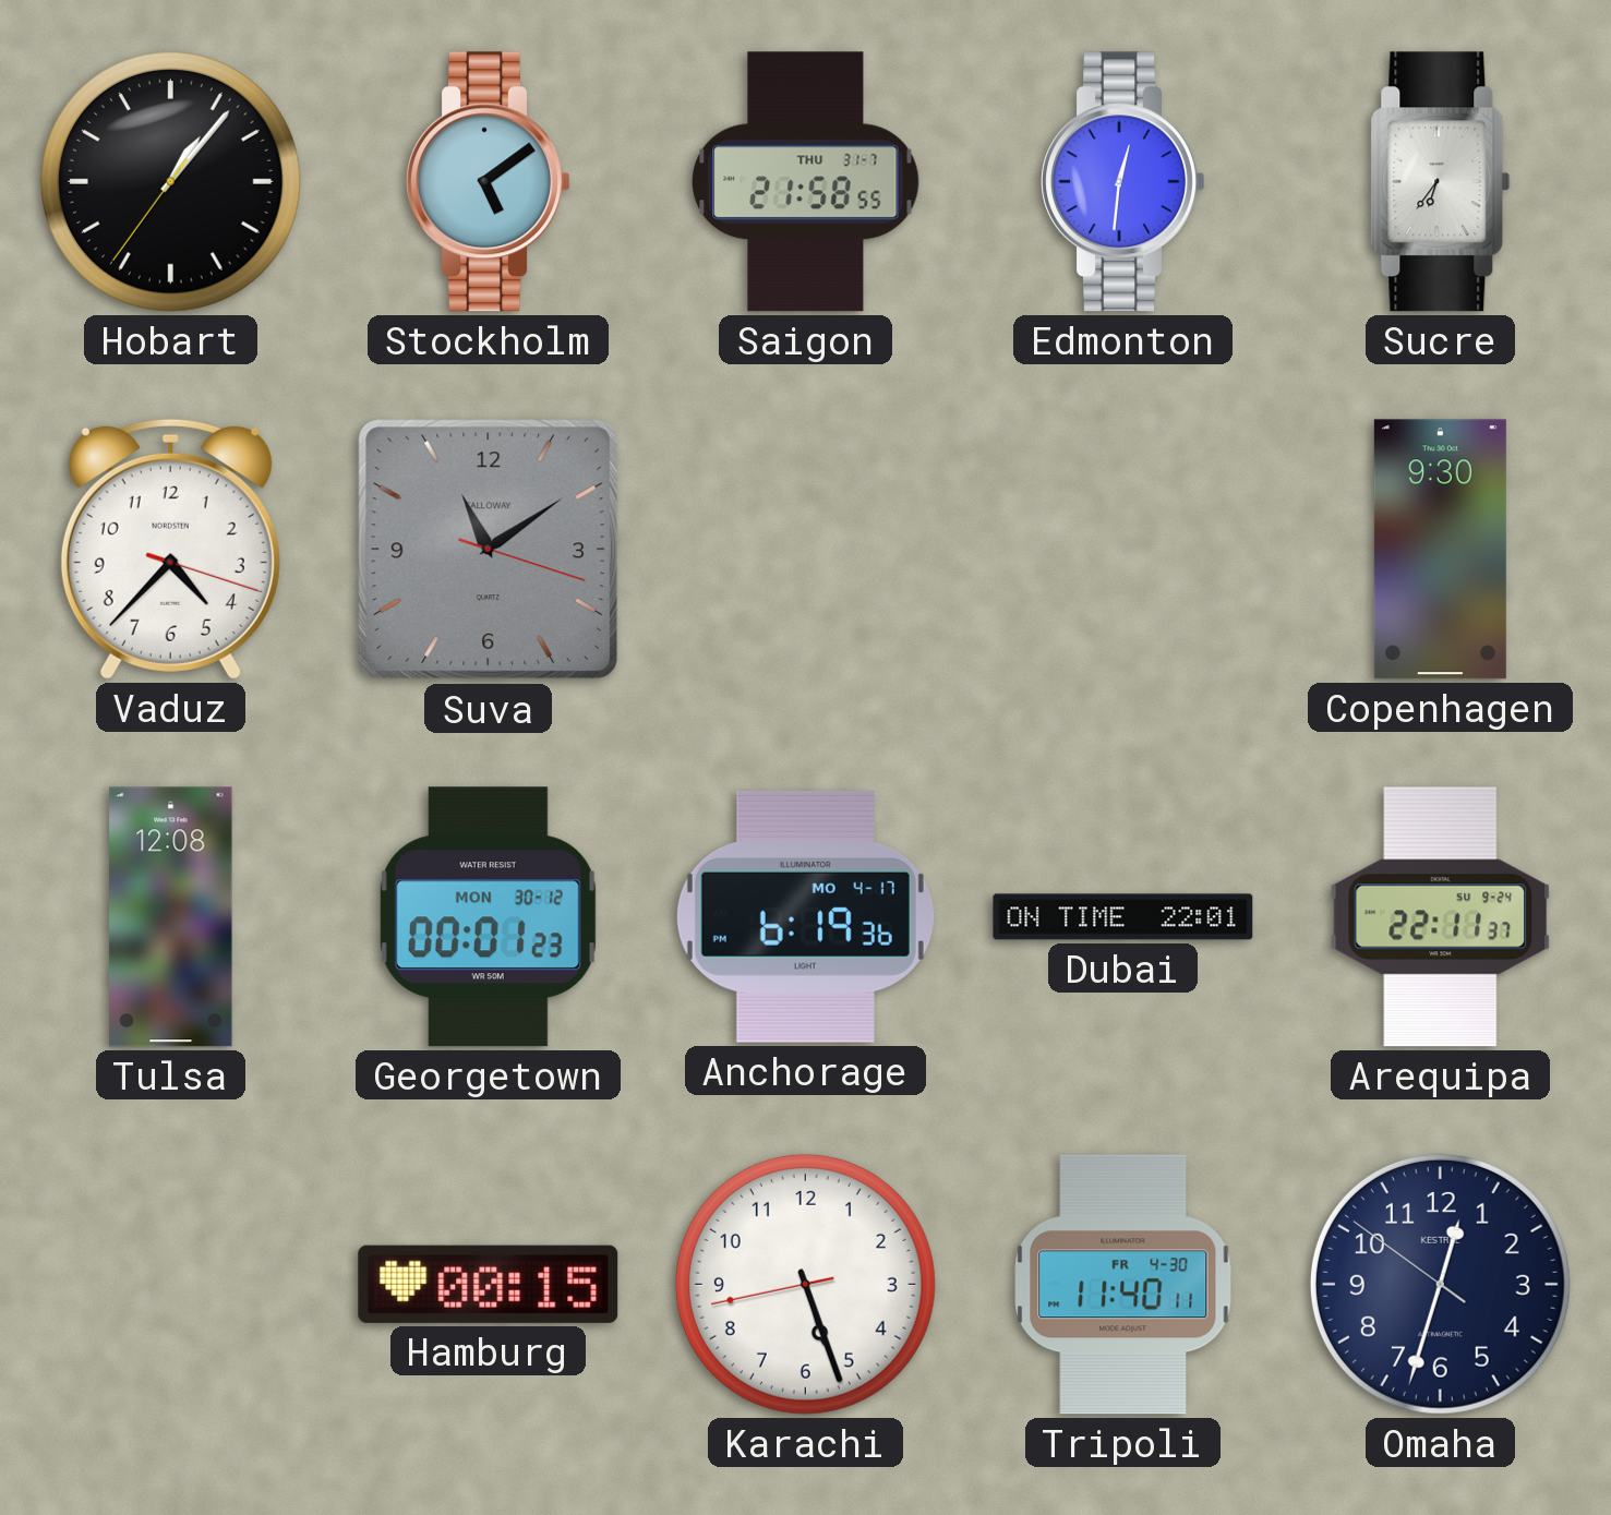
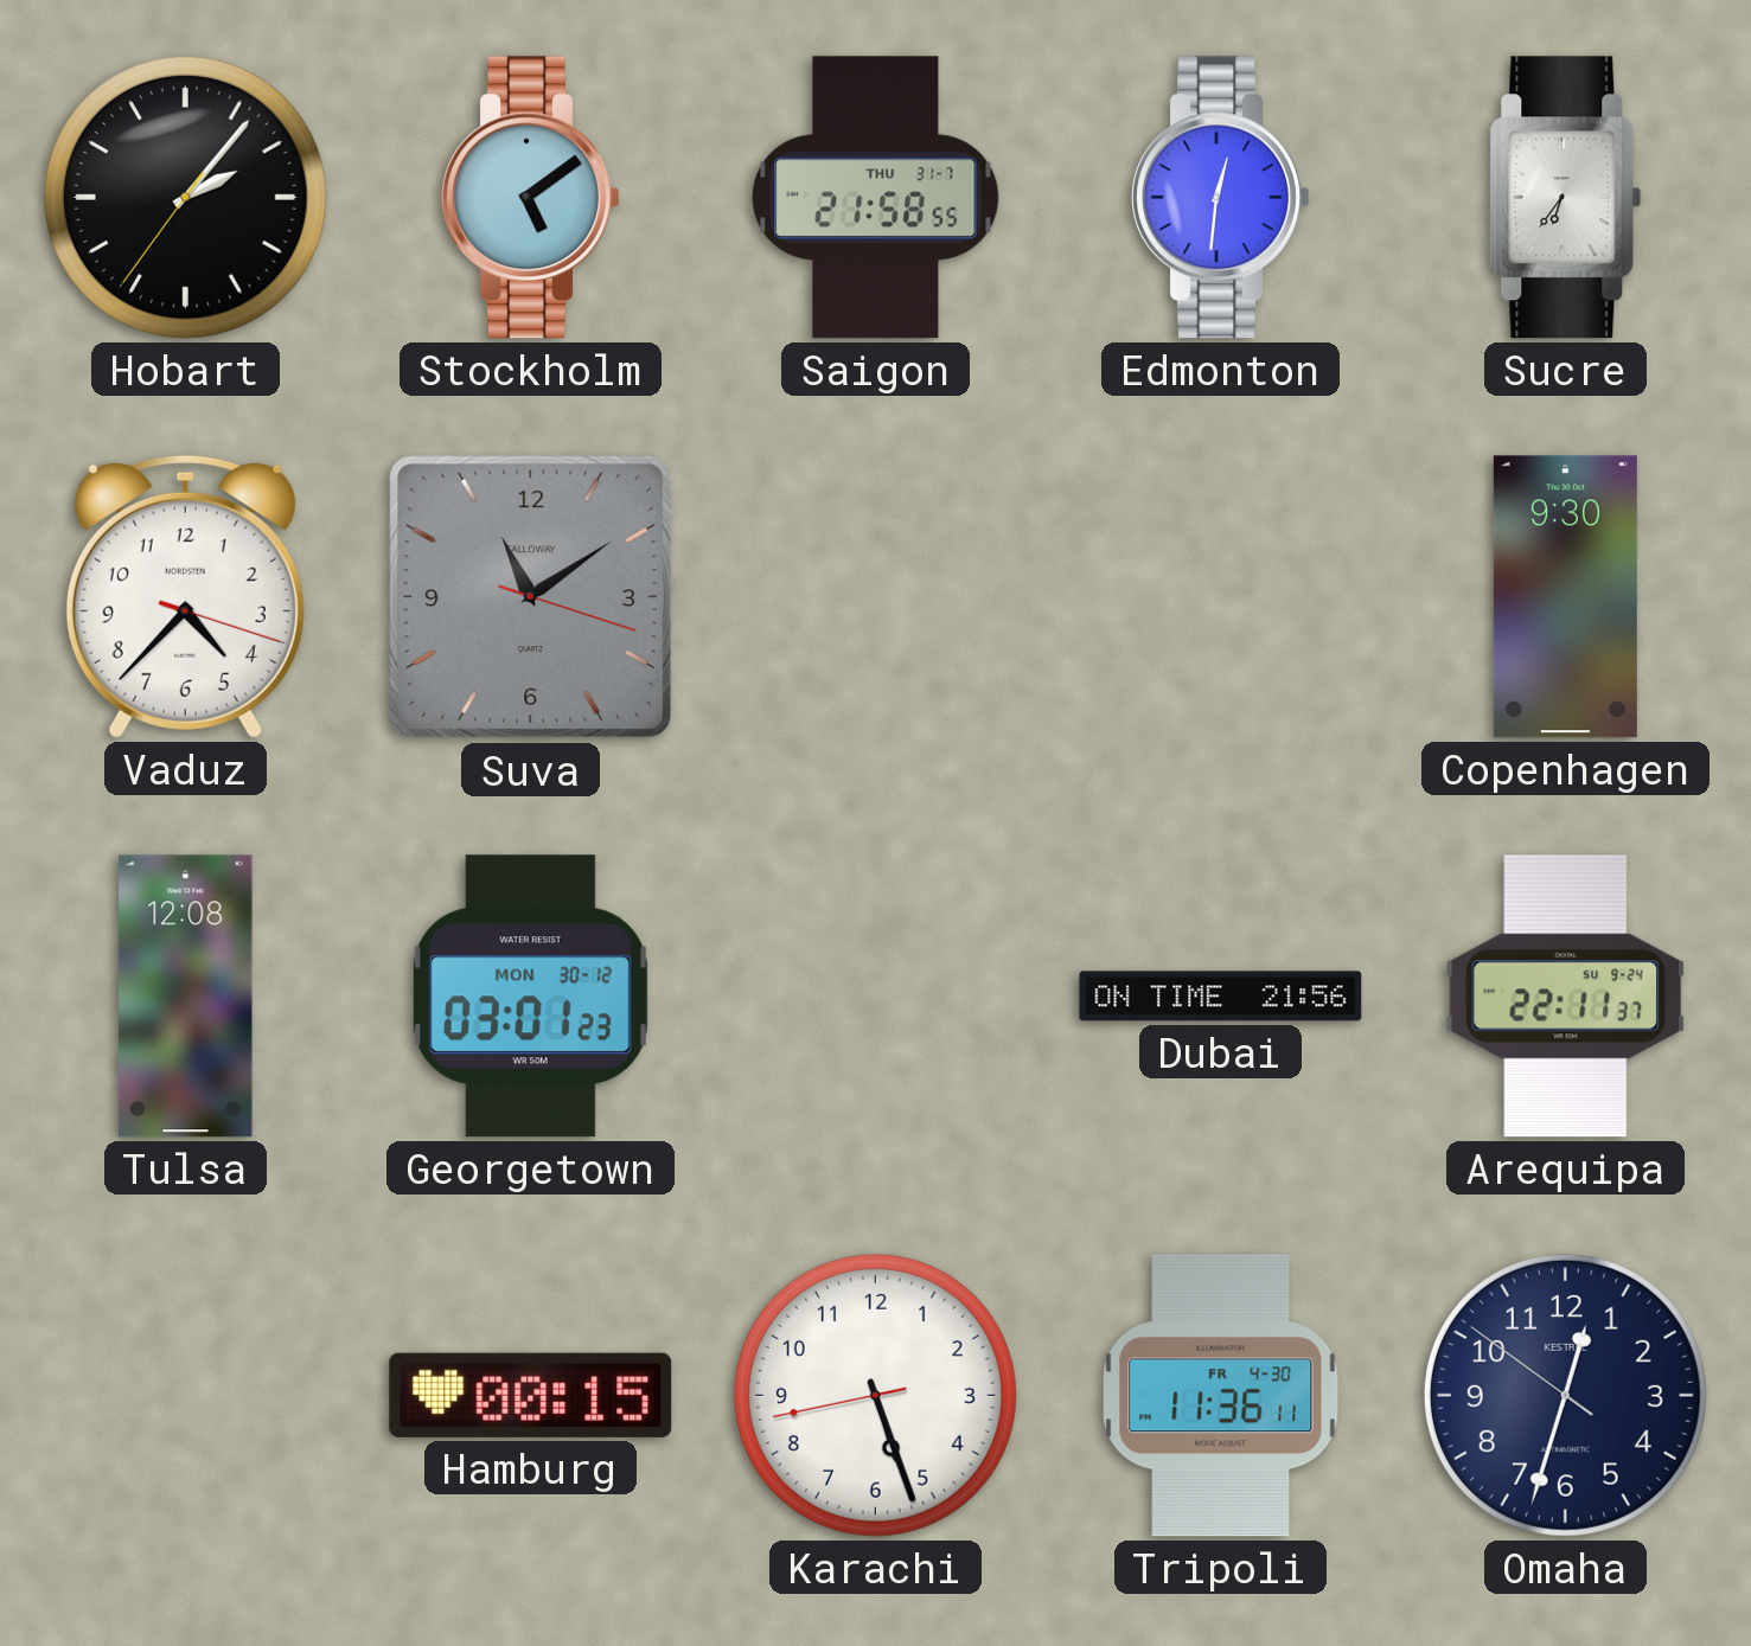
Hobart: 1:06 -> 2:06
Georgetown: 00:01 -> 03:01
Anchorage: 6:19 -> none
Dubai: 22:01 -> 21:56
Tripoli: 11:40 -> 11:36
